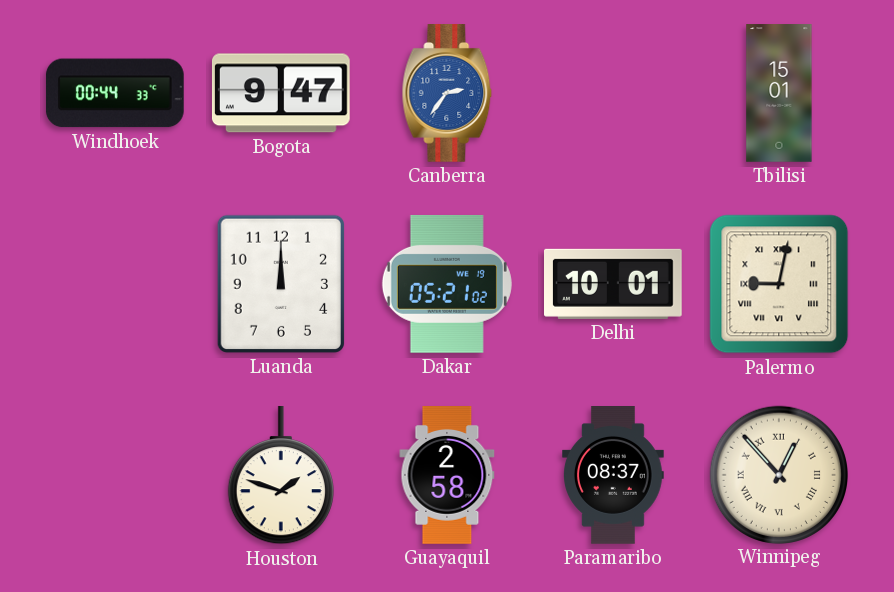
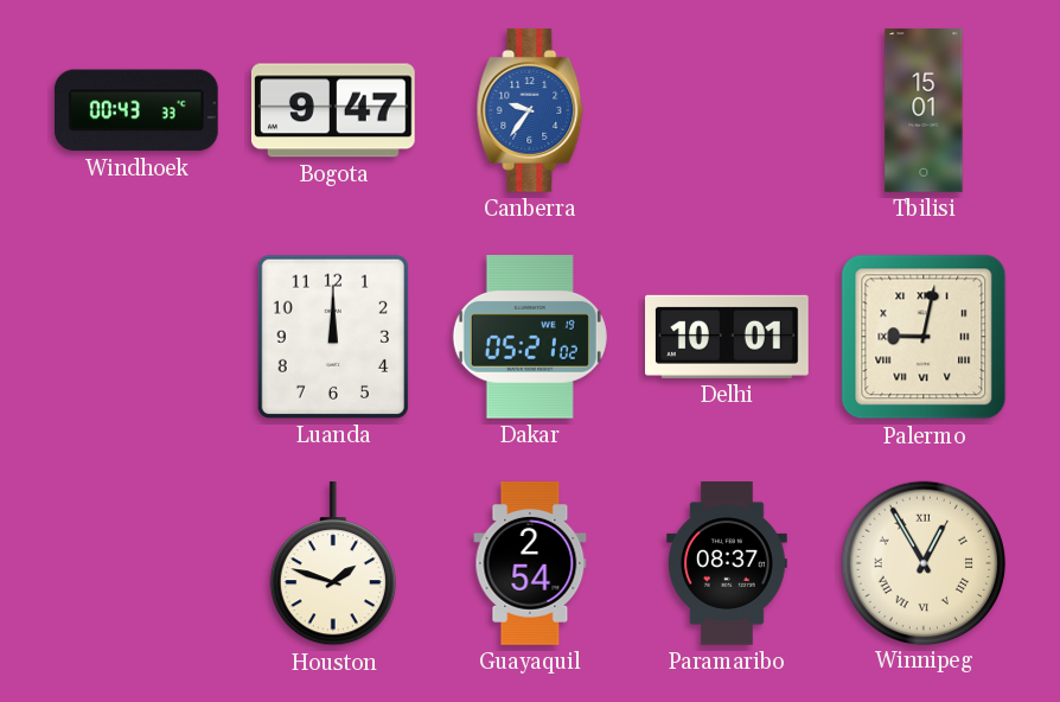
Windhoek: 00:44 -> 00:43
Canberra: 2:36 -> 9:36
Guayaquil: 2:58 -> 2:54
Winnipeg: 12:53 -> 12:55
